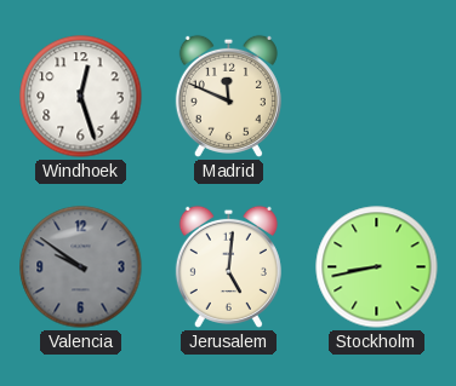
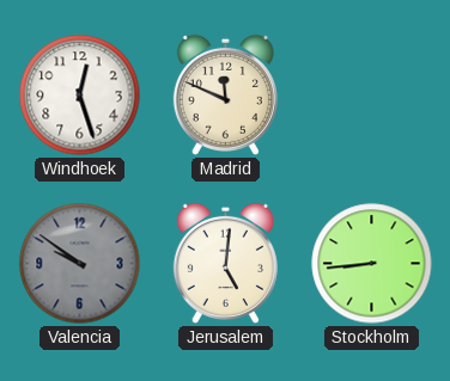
Stockholm: 8:43 -> 8:44
